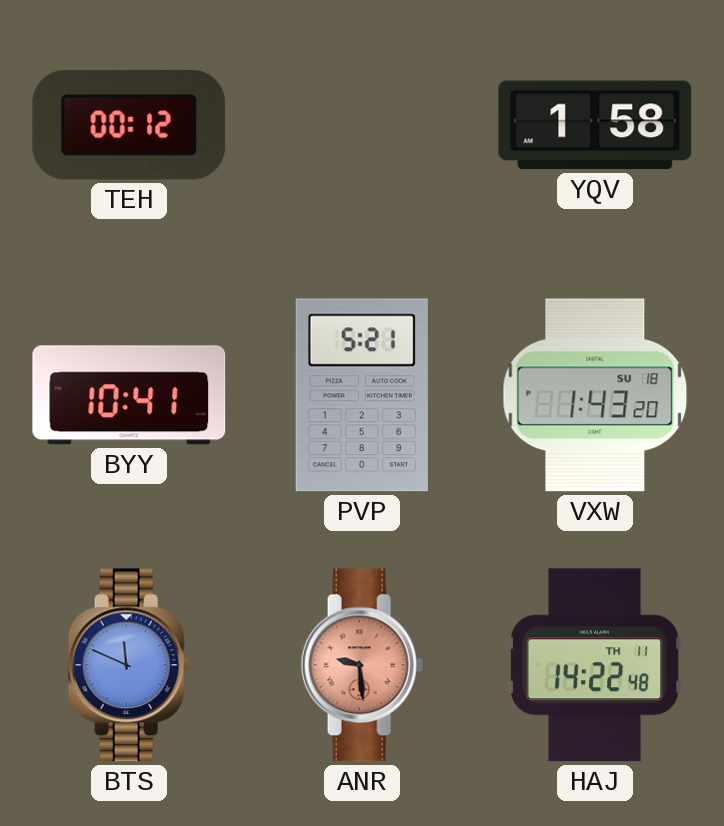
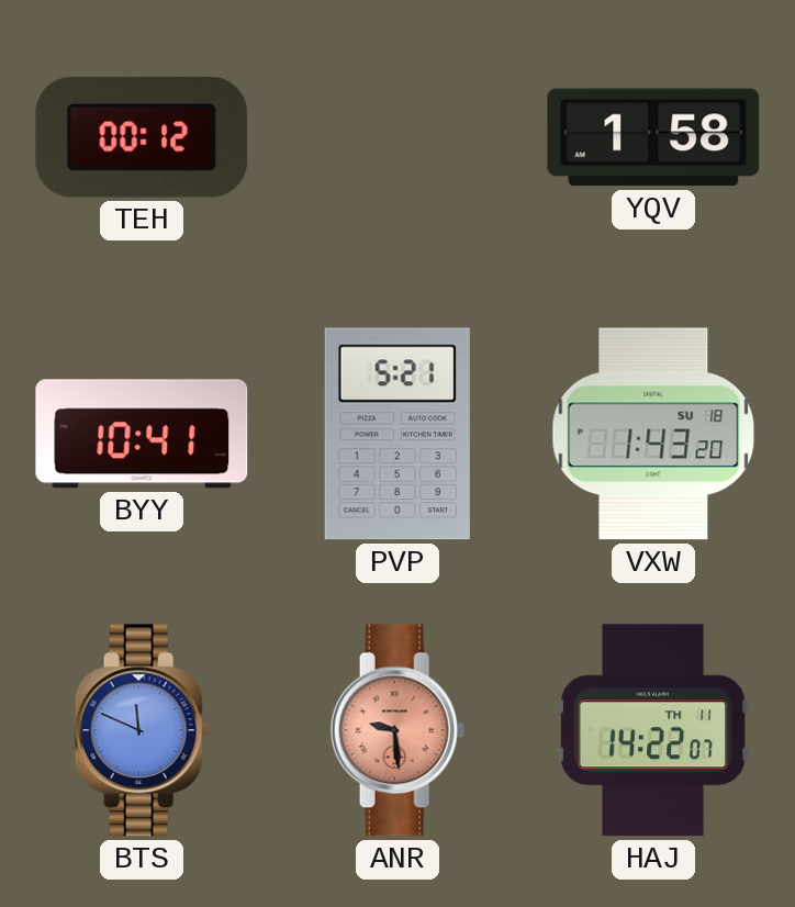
HAJ: 14:22:48 -> 14:22:07
